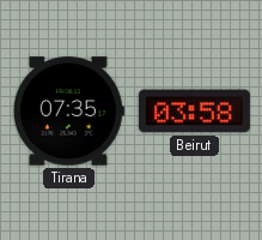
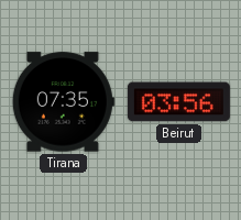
Beirut: 03:58 -> 03:56
